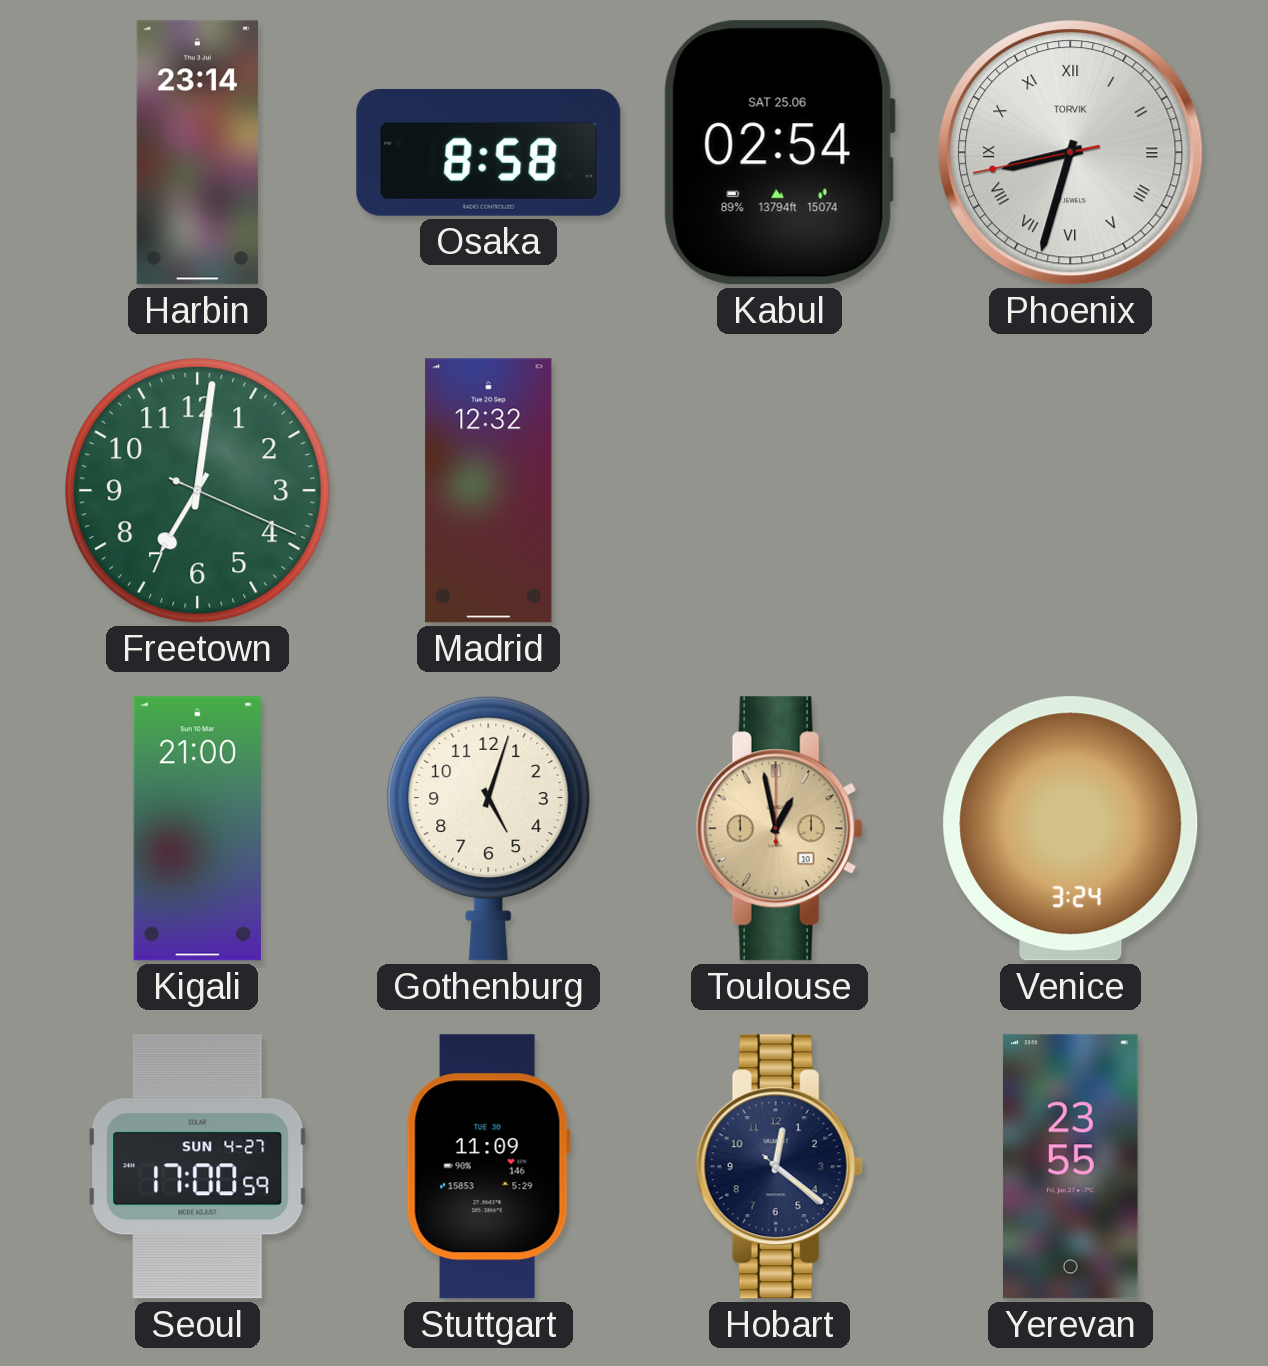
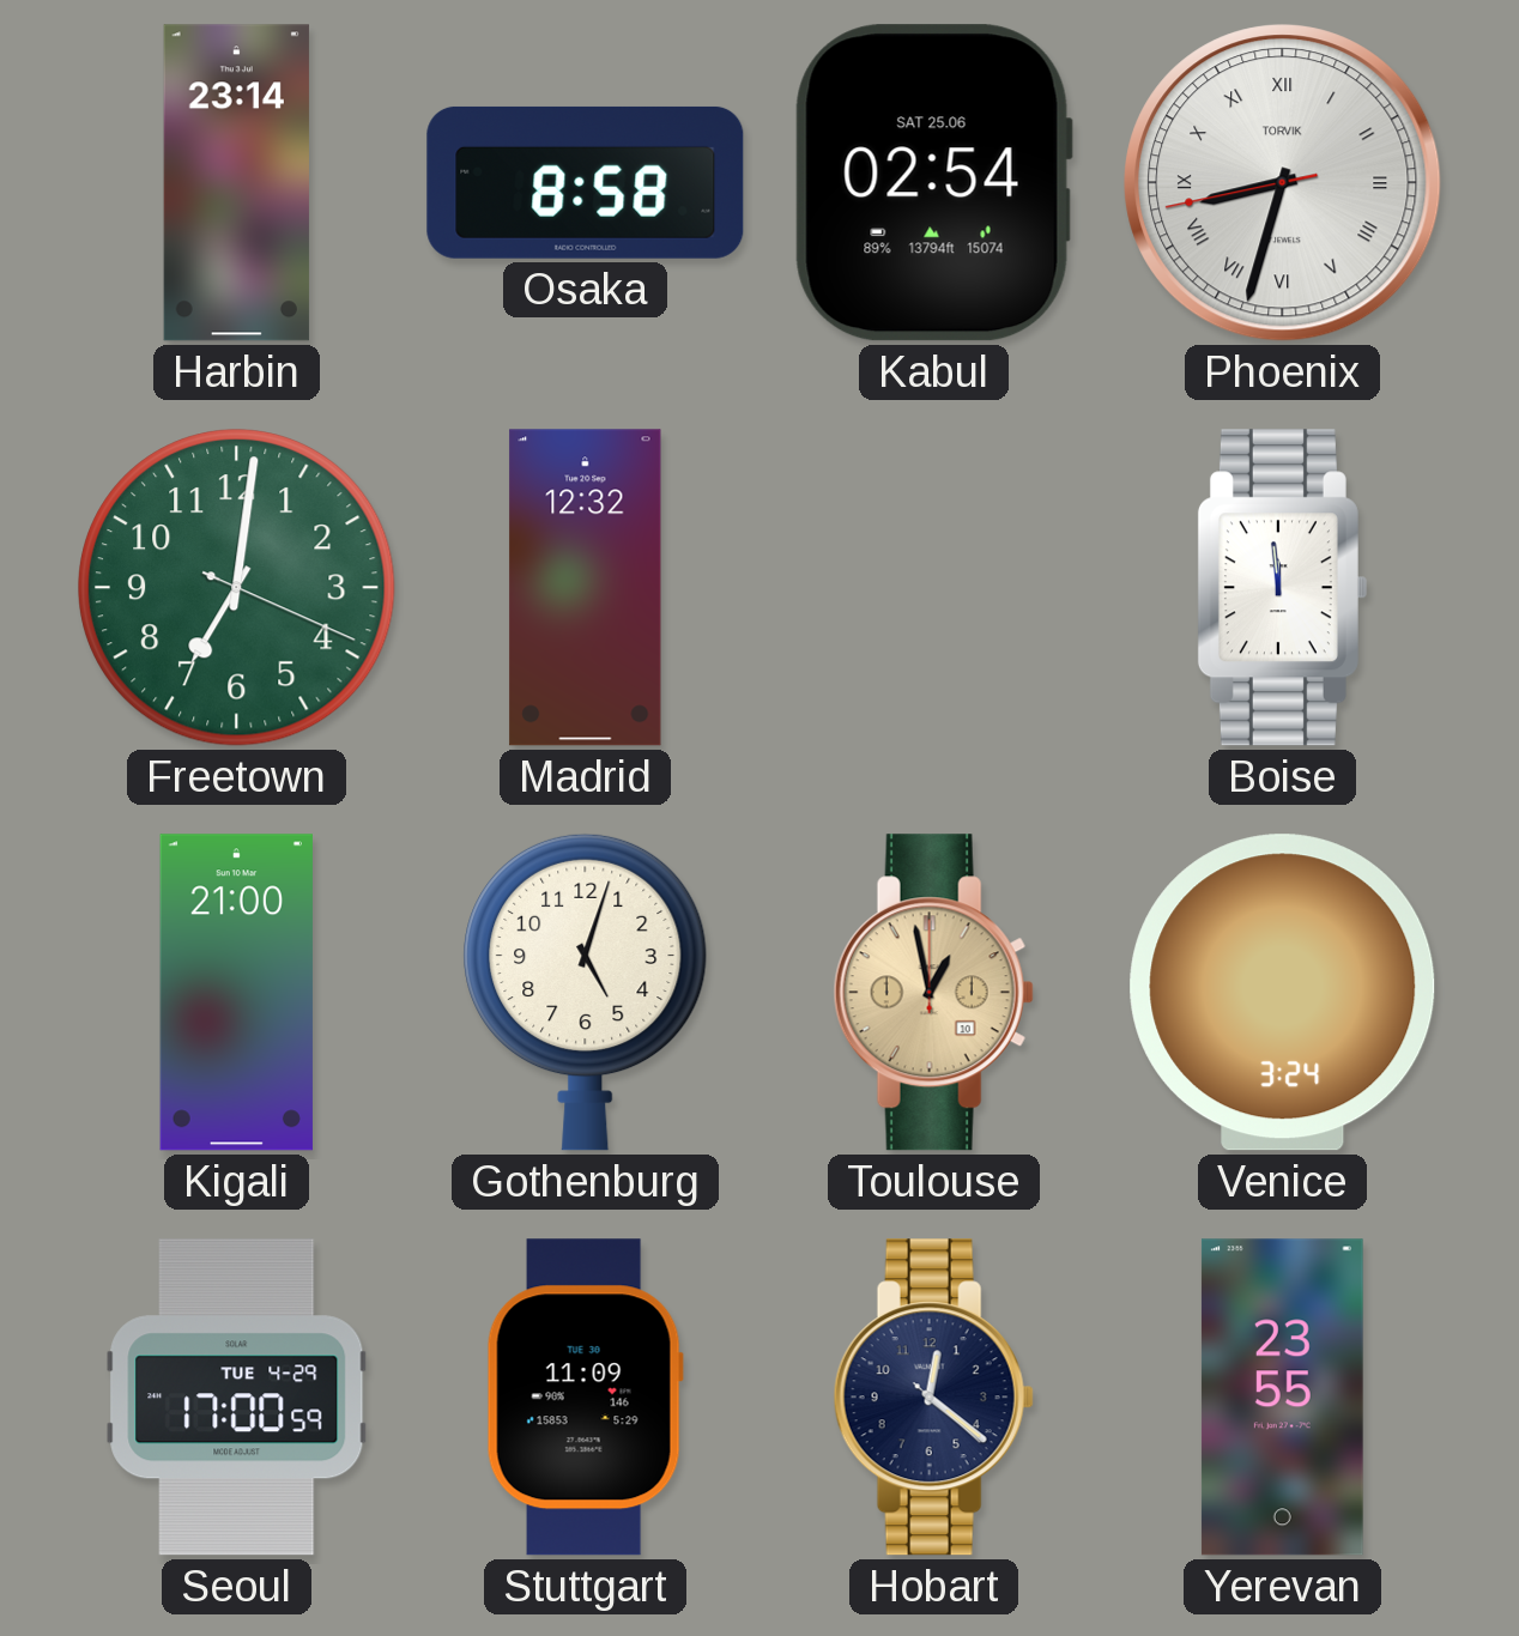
Boise: none -> 11:59
Seoul date: SUN 4-27 -> TUE 4-29
